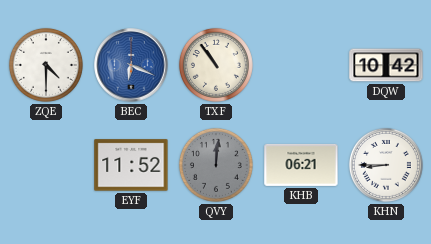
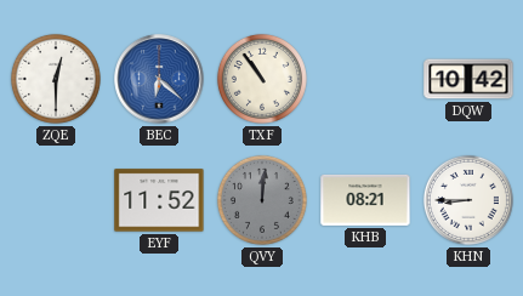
ZQE: 4:30 -> 12:30
BEC: 6:19 -> 6:22
KHB: 06:21 -> 08:21
